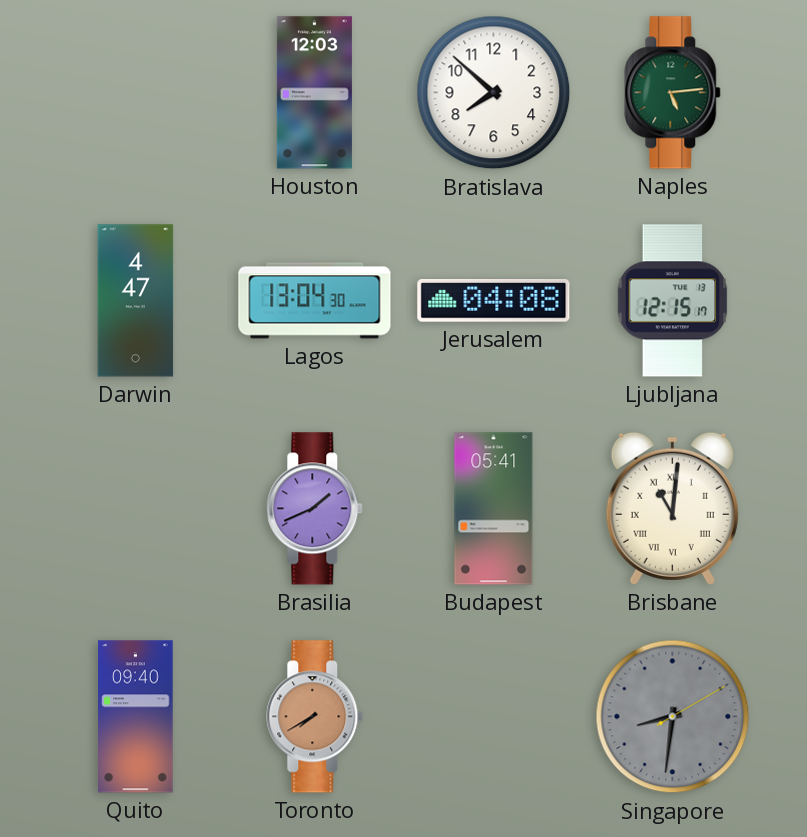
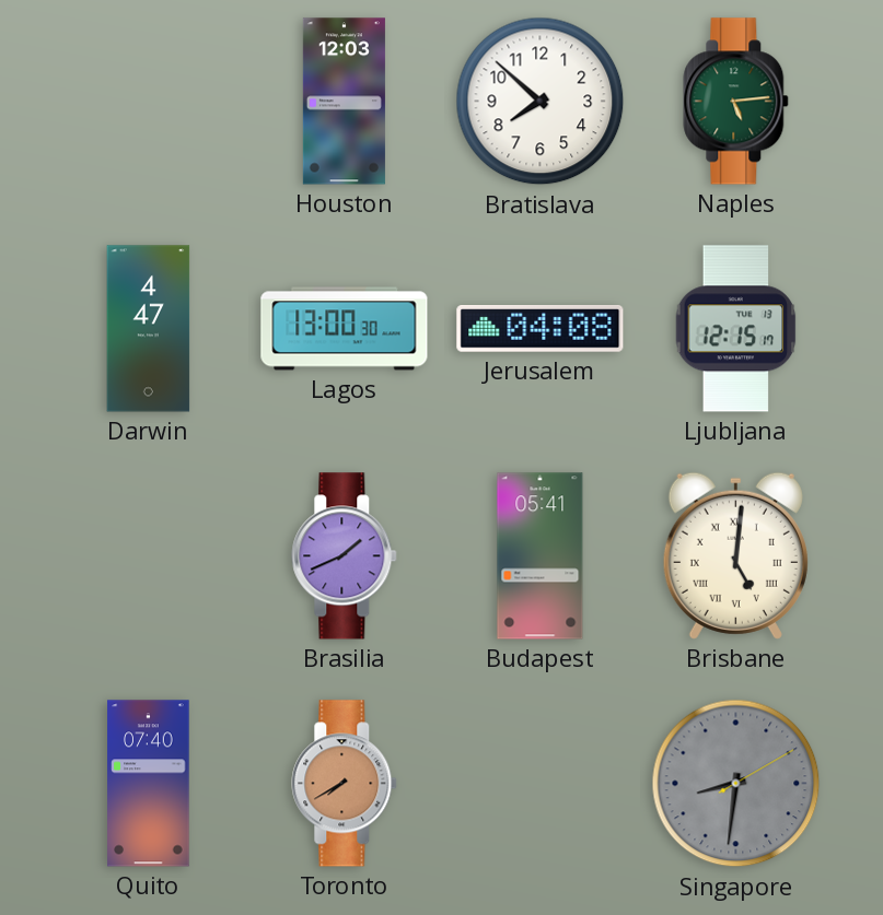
Lagos: 13:04 -> 13:00
Brisbane: 11:01 -> 5:01
Quito: 09:40 -> 07:40
